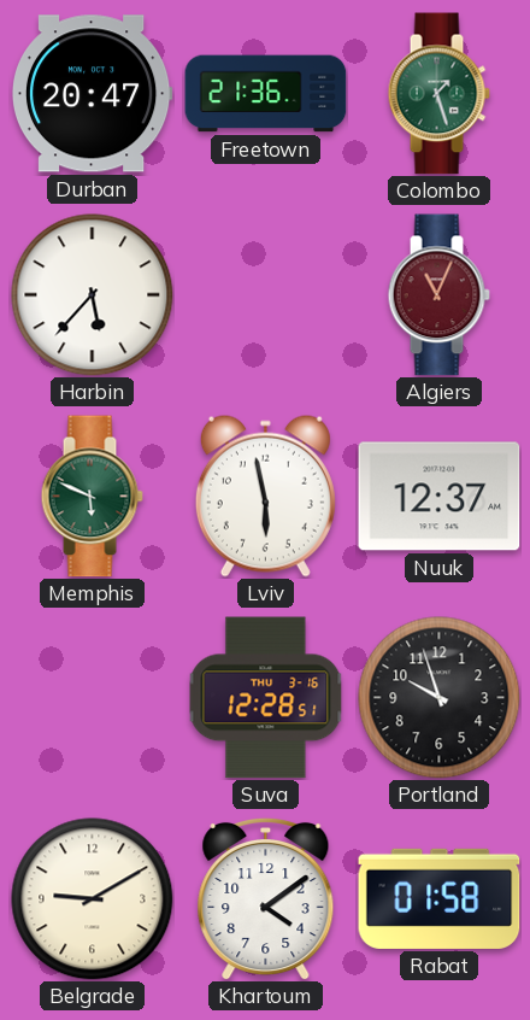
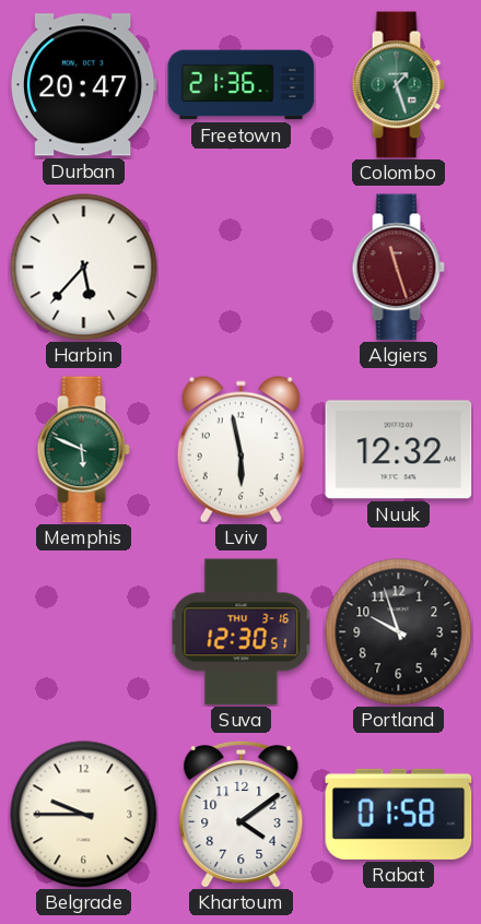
Algiers: 11:04 -> 11:27
Nuuk: 12:37 -> 12:32
Suva: 12:28 -> 12:30
Belgrade: 9:10 -> 9:45
